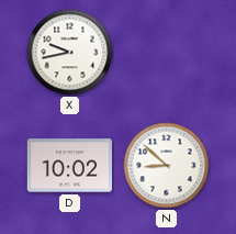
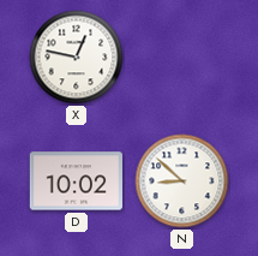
X: 9:43 -> 12:47
